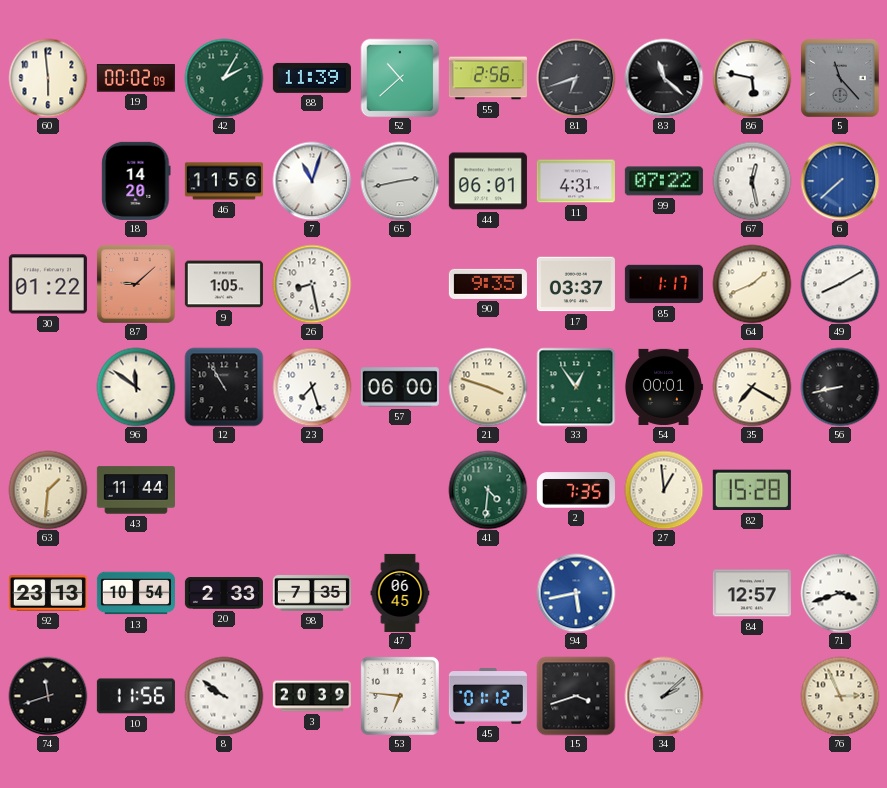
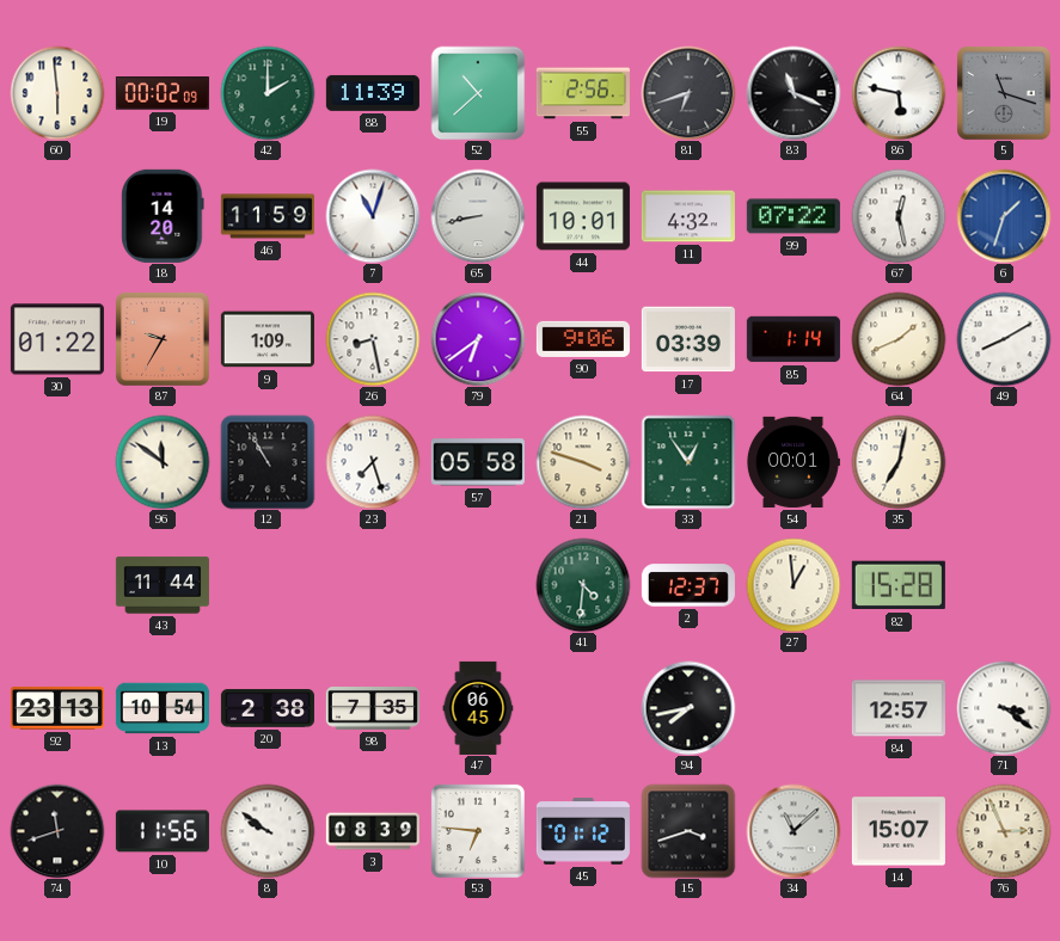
42: 2:05 -> 2:00
83: 11:22 -> 11:19
5: 11:23 -> 11:18
46: 11:56 -> 11:59
65: 2:43 -> 8:43
44: 06:01 -> 10:01
11: 4:31 -> 4:32
6: 7:38 -> 1:33
87: 9:08 -> 9:35
9: 1:05 -> 1:09
79: none -> 6:39
90: 9:35 -> 9:06
17: 03:37 -> 03:39
85: 1:17 -> 1:14
57: 06:00 -> 05:58
35: 7:20 -> 7:02
56: 8:43 -> none
63: 1:31 -> none
2: 7:35 -> 12:37
20: 2:33 -> 2:38
94: 5:43 -> 7:43
94 dial: blue -> black
71: 3:42 -> 3:21
3: 20:39 -> 08:39
34: 2:08 -> 11:08
14: none -> 15:07
